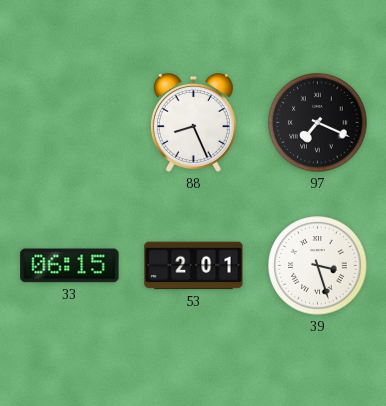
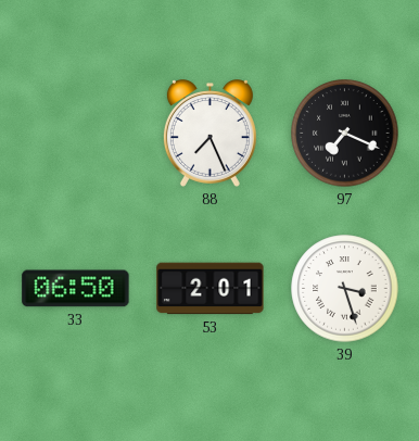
88: 8:26 -> 7:26
33: 06:15 -> 06:50
